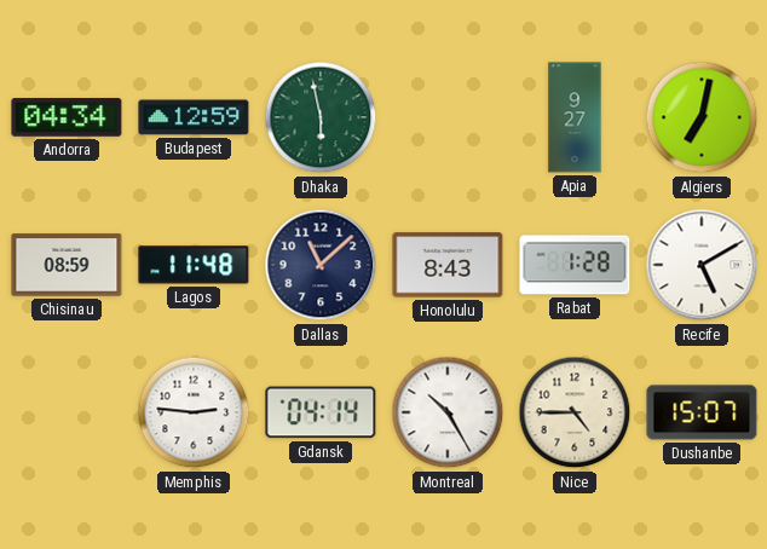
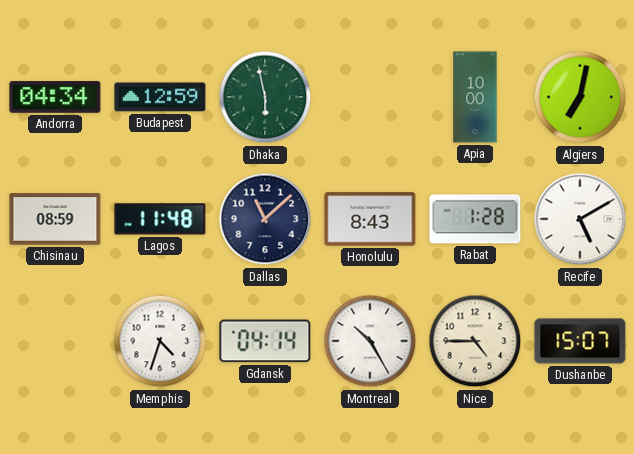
Apia: 9:27 -> 10:00
Memphis: 2:46 -> 4:33
